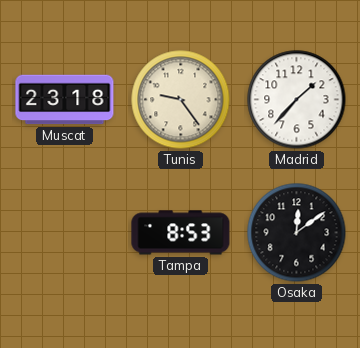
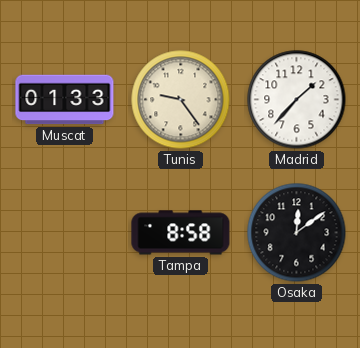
Muscat: 23:18 -> 01:33
Tampa: 8:53 -> 8:58
